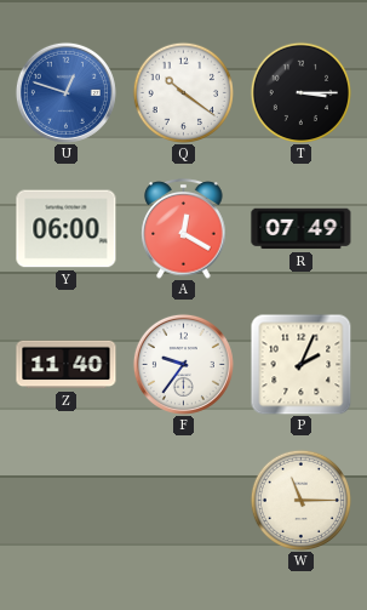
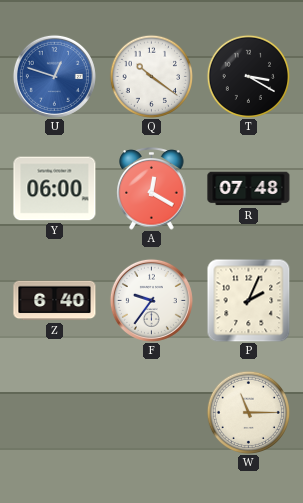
T: 3:15 -> 3:20
R: 07:49 -> 07:48
Z: 11:40 -> 6:40
